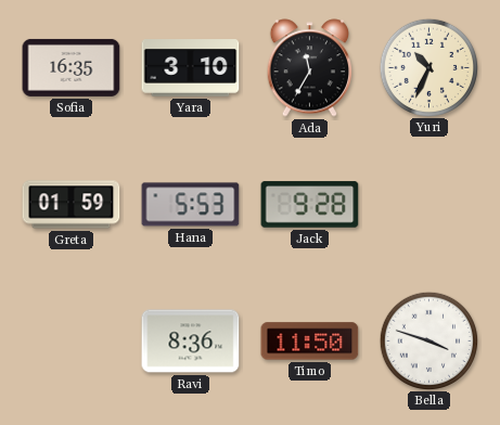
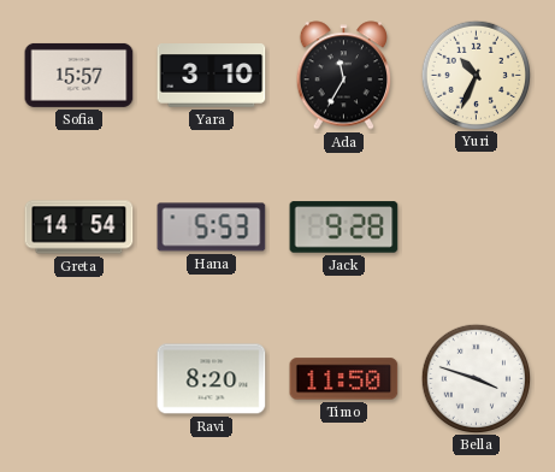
Sofia: 16:35 -> 15:57
Greta: 01:59 -> 14:54
Ravi: 8:36 -> 8:20
